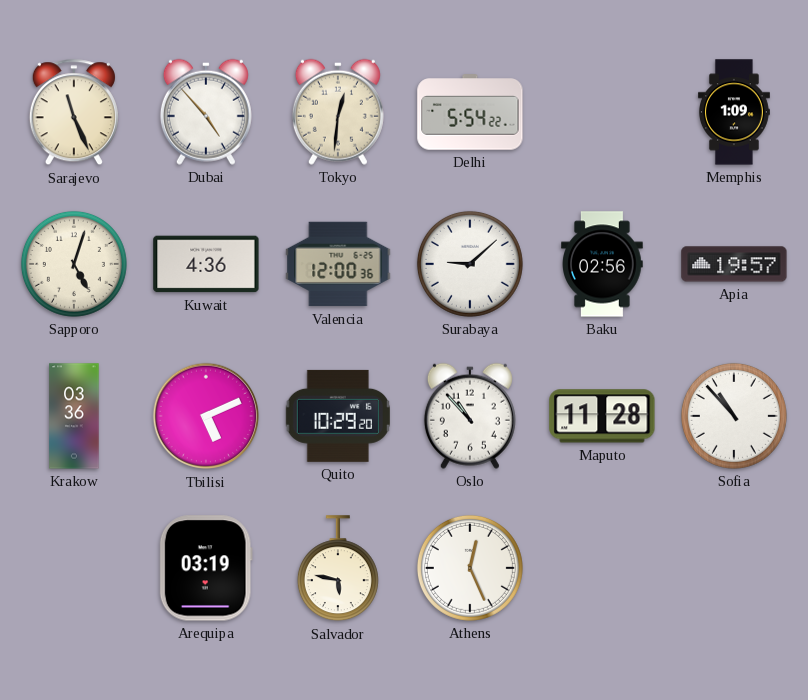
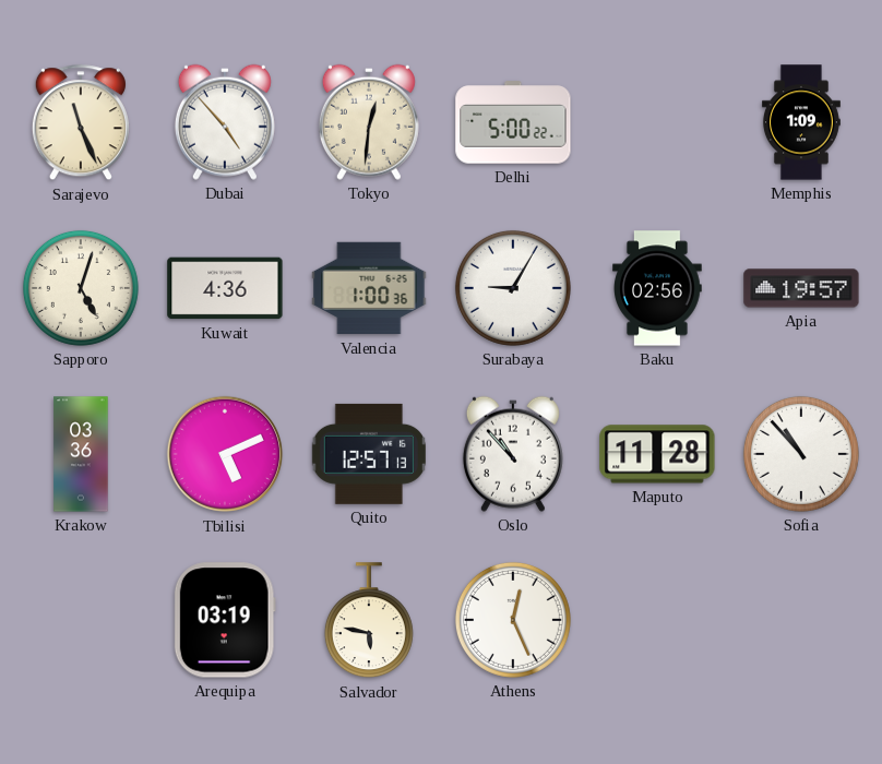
Delhi: 5:54 -> 5:00
Valencia: 12:00 -> 1:00
Surabaya: 9:08 -> 9:05
Quito: 10:29 -> 12:57
